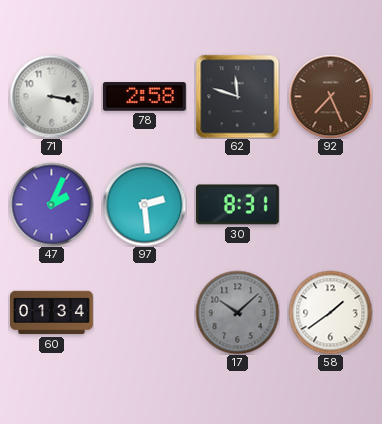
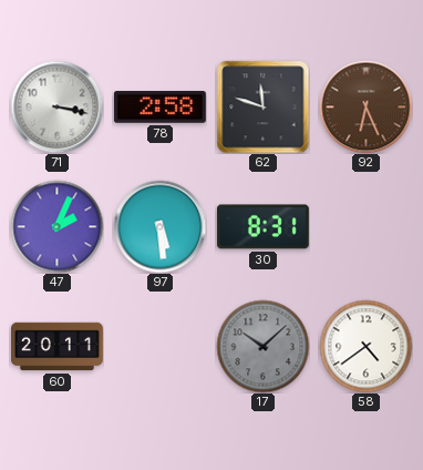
92: 7:26 -> 6:26
97: 2:29 -> 5:29
60: 01:34 -> 20:11
58: 1:39 -> 4:39
